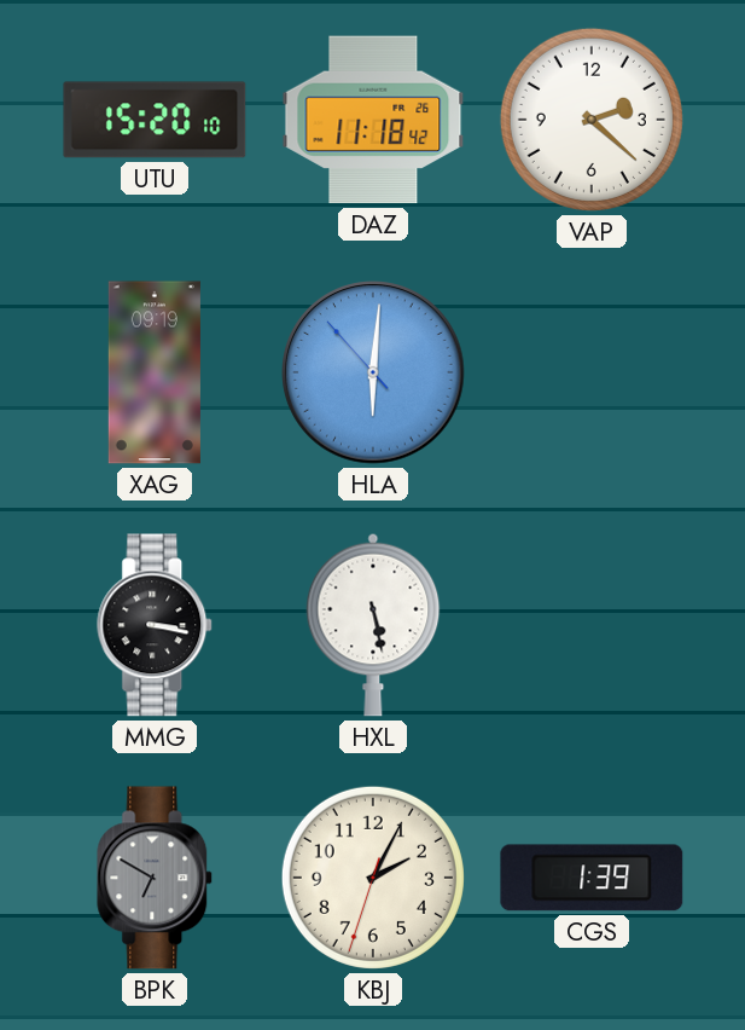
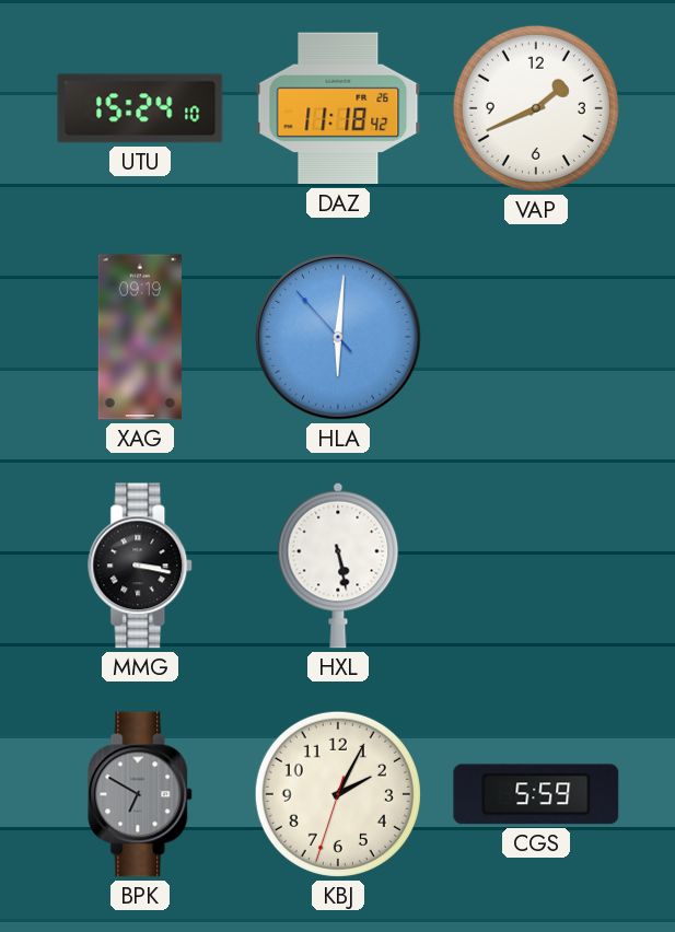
UTU: 15:20 -> 15:24
VAP: 2:22 -> 1:41
CGS: 1:39 -> 5:59
